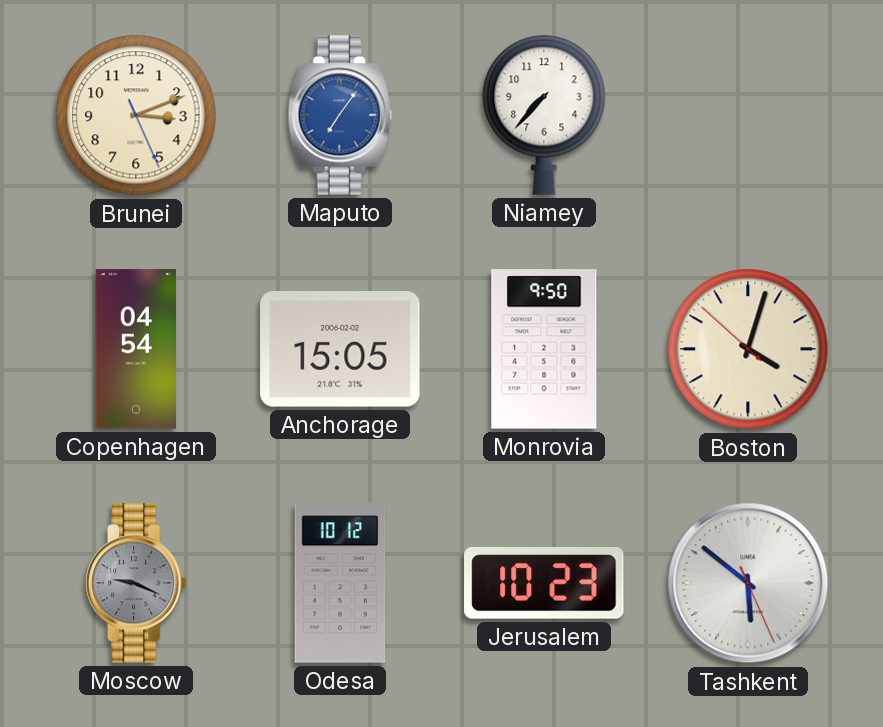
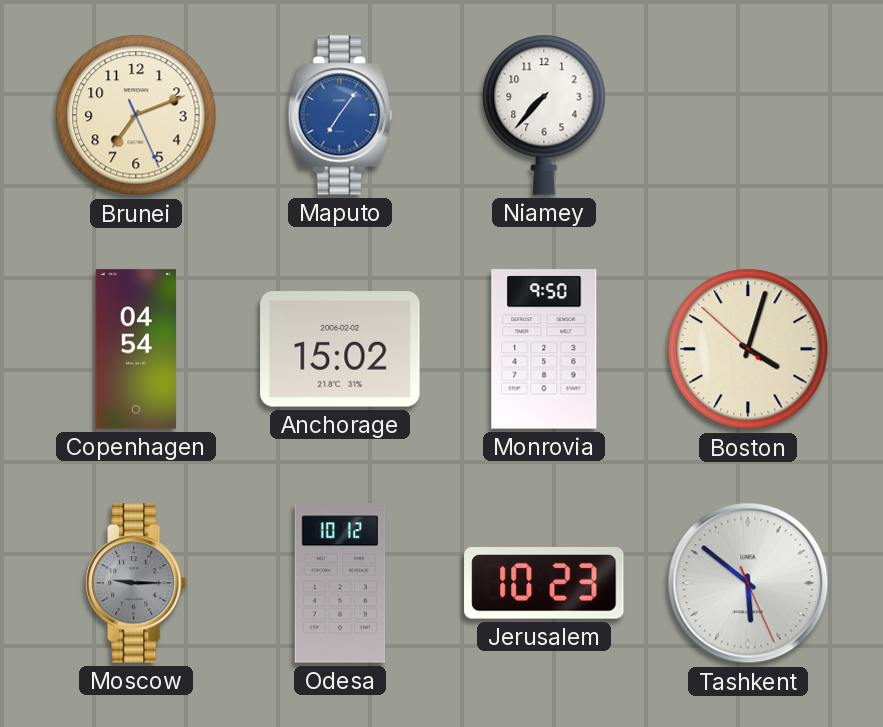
Brunei: 3:11 -> 7:11
Anchorage: 15:05 -> 15:02
Moscow: 9:19 -> 9:15
